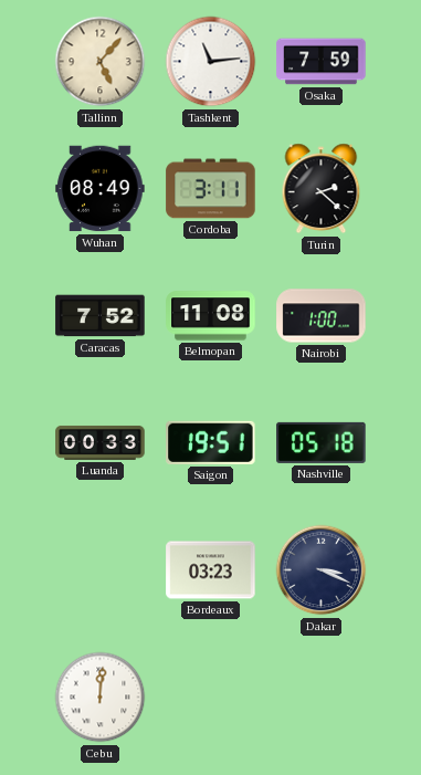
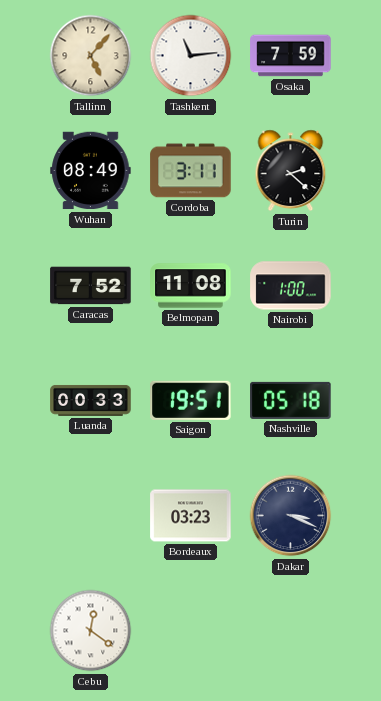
Cebu: 12:01 -> 12:21
